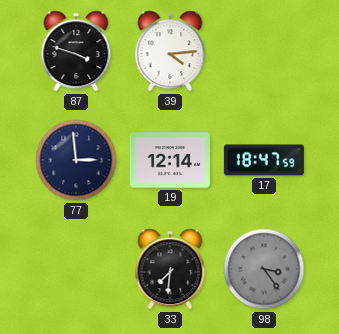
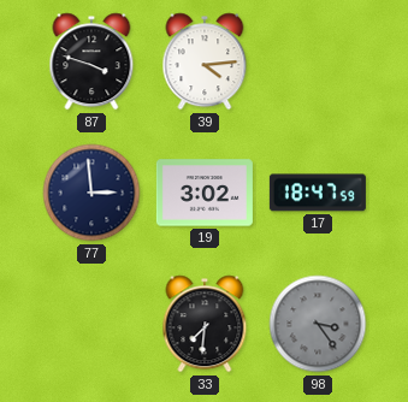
19: 12:14 -> 3:02
